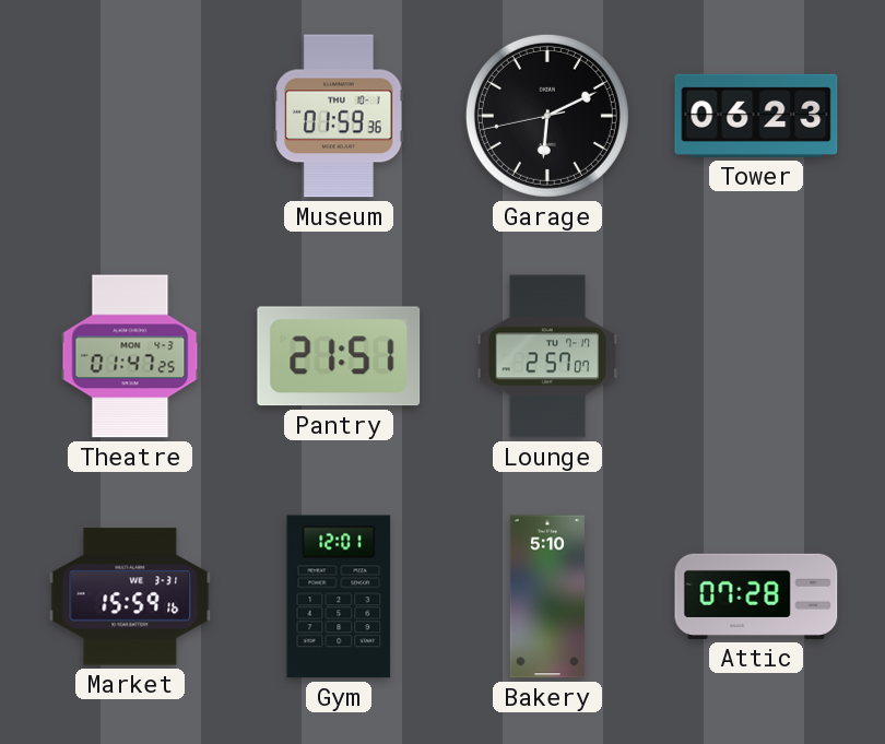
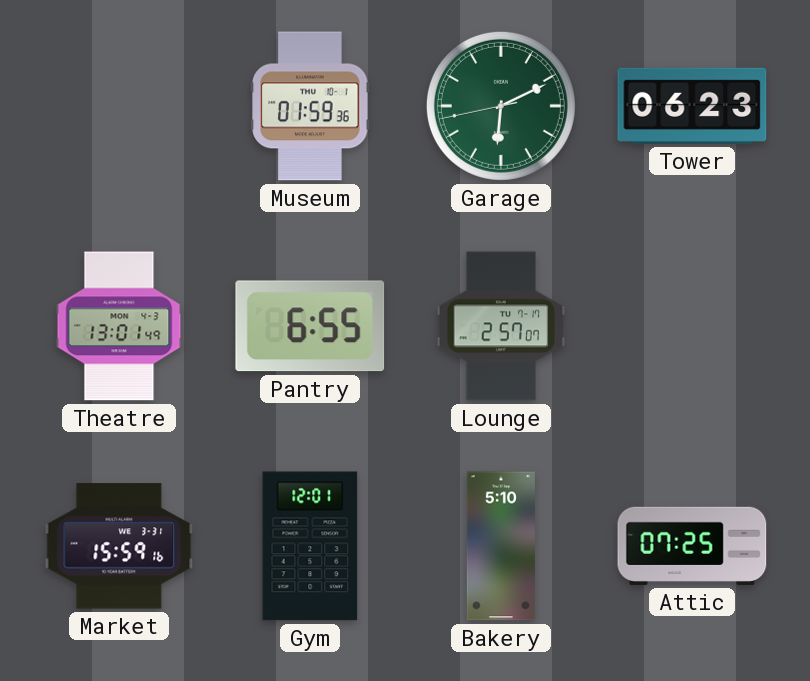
Garage dial: black -> green
Theatre: 01:47 -> 13:01
Pantry: 21:51 -> 6:55
Attic: 07:28 -> 07:25
